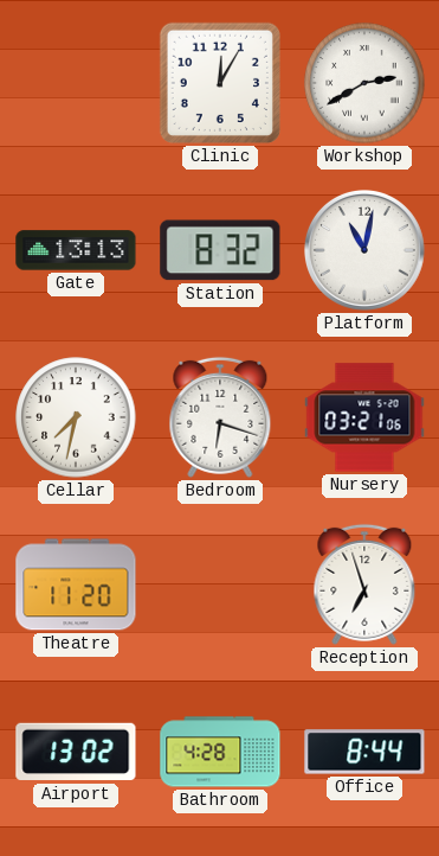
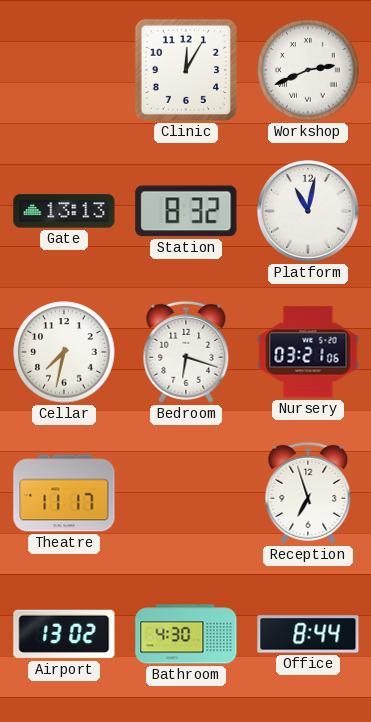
Workshop: 2:40 -> 2:41
Theatre: 11:20 -> 11:17
Bathroom: 4:28 -> 4:30
